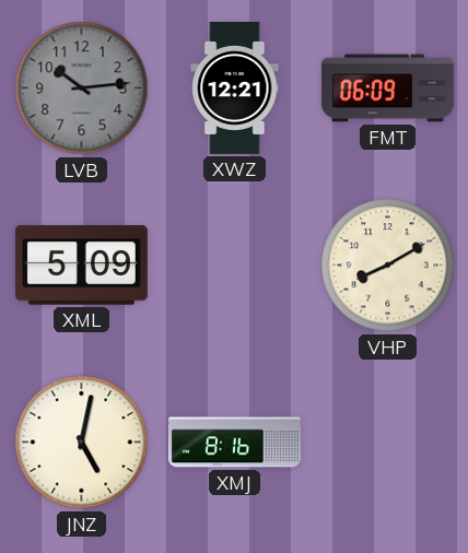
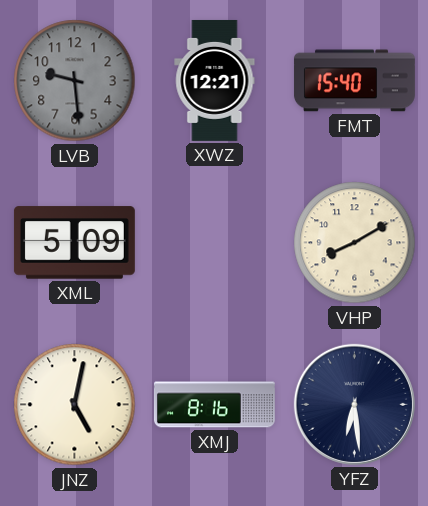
LVB: 10:14 -> 9:29
FMT: 06:09 -> 15:40
YFZ: none -> 6:29
